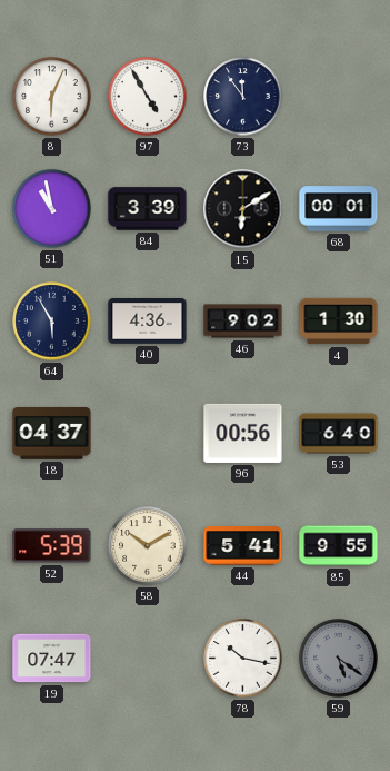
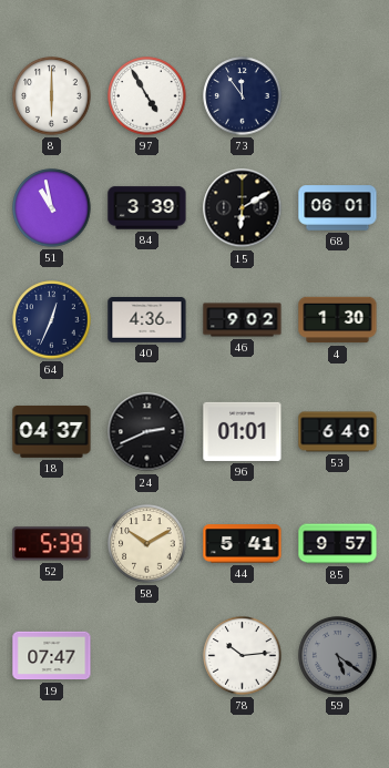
8: 6:04 -> 6:00
68: 00:01 -> 06:01
64: 5:55 -> 12:34
24: none -> 2:41
96: 00:56 -> 01:01
85: 9:55 -> 9:57
78: 10:17 -> 10:14
